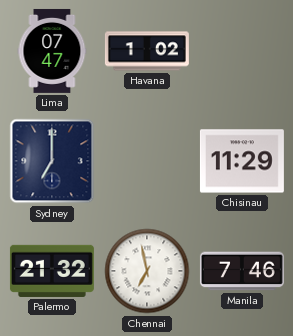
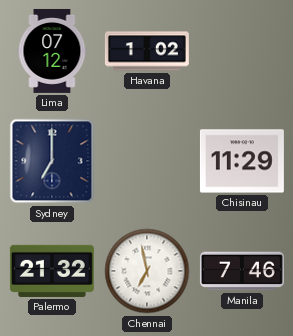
Lima: 07:47 -> 07:12
